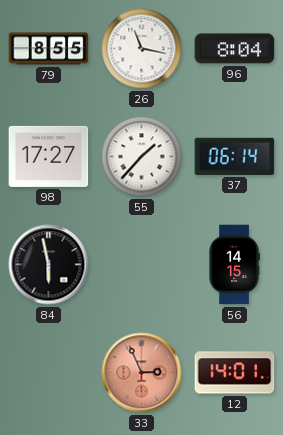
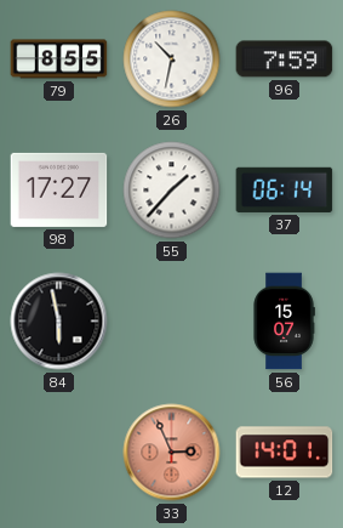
26: 11:17 -> 10:32
96: 8:04 -> 7:59
56: 14:15 -> 15:07
